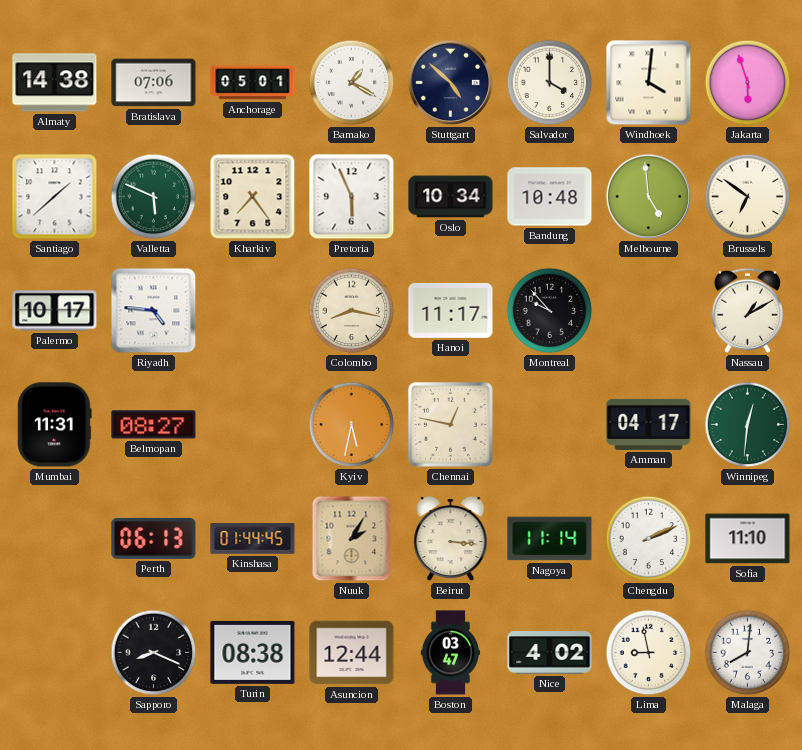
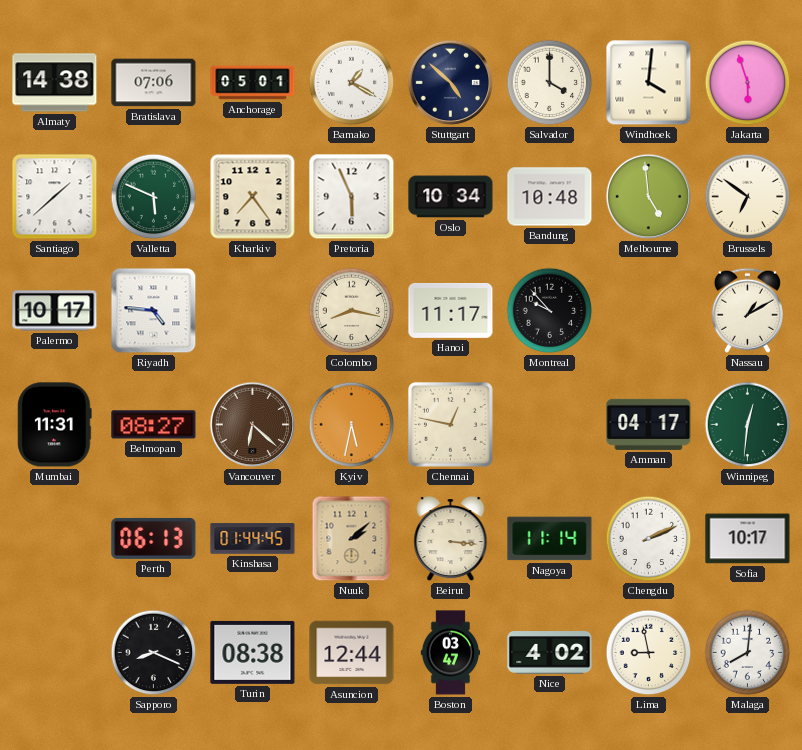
Vancouver: none -> 6:22
Nuuk: 2:05 -> 2:08
Sofia: 11:10 -> 10:17
